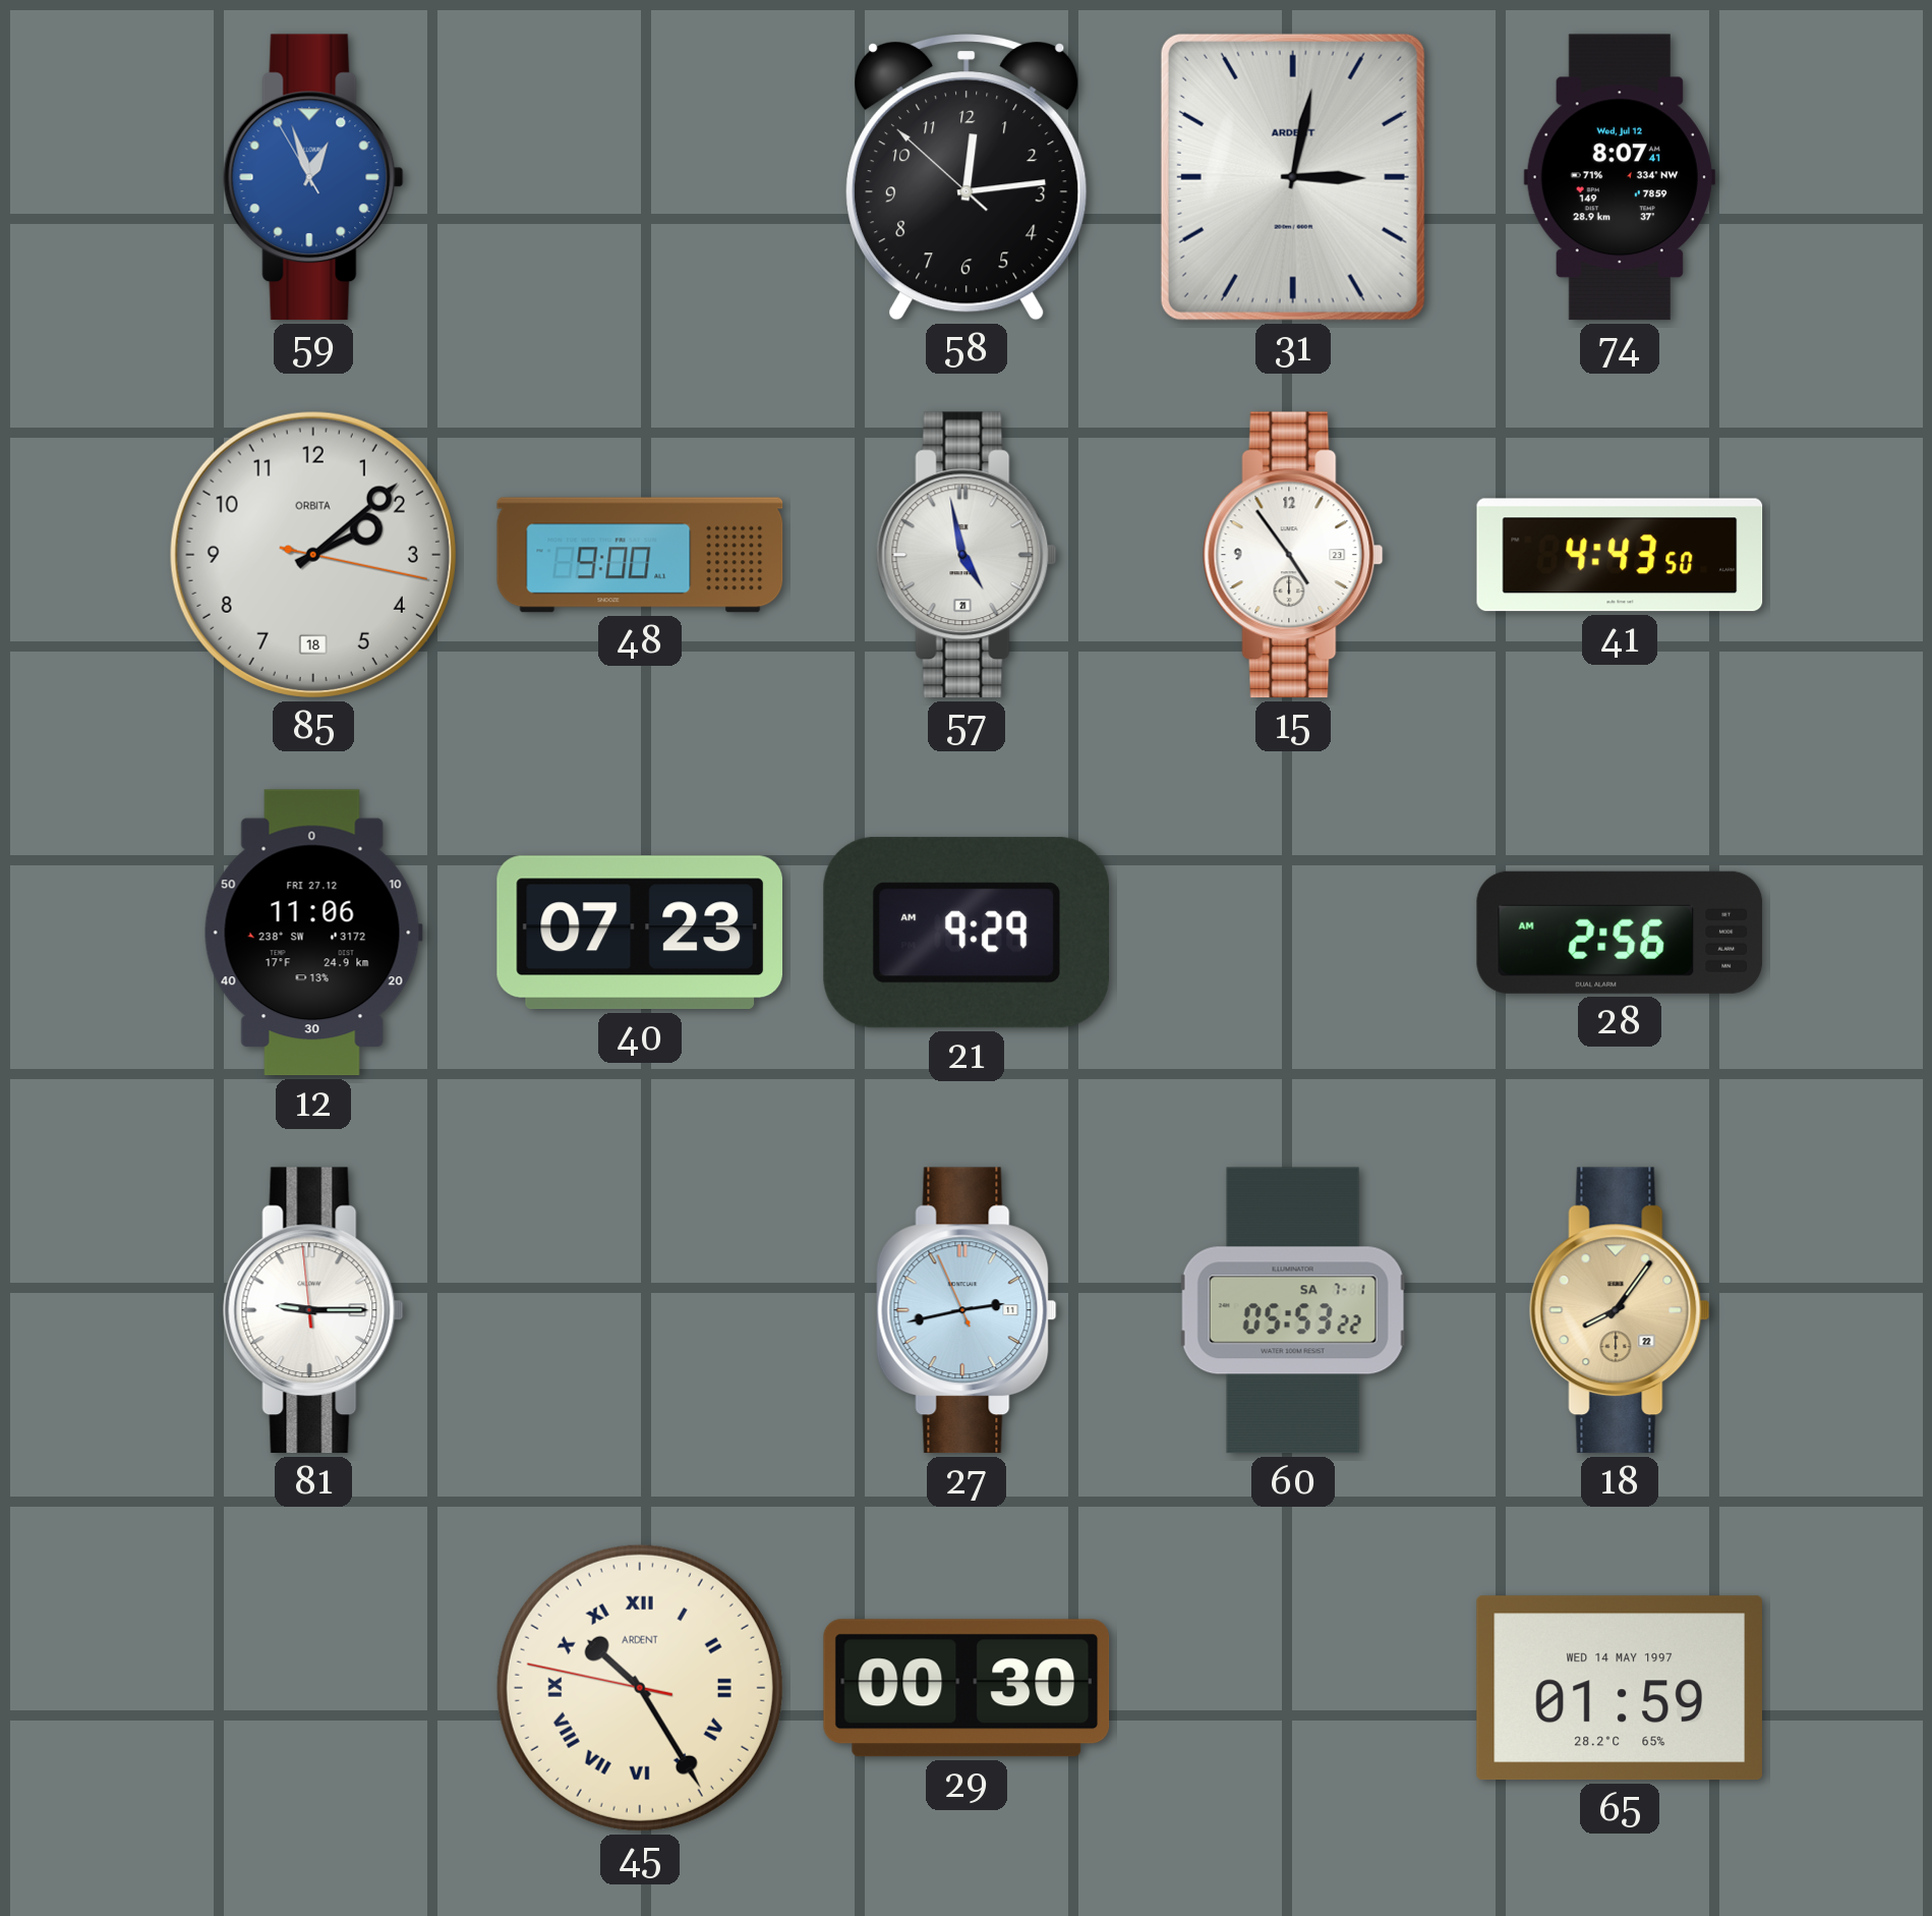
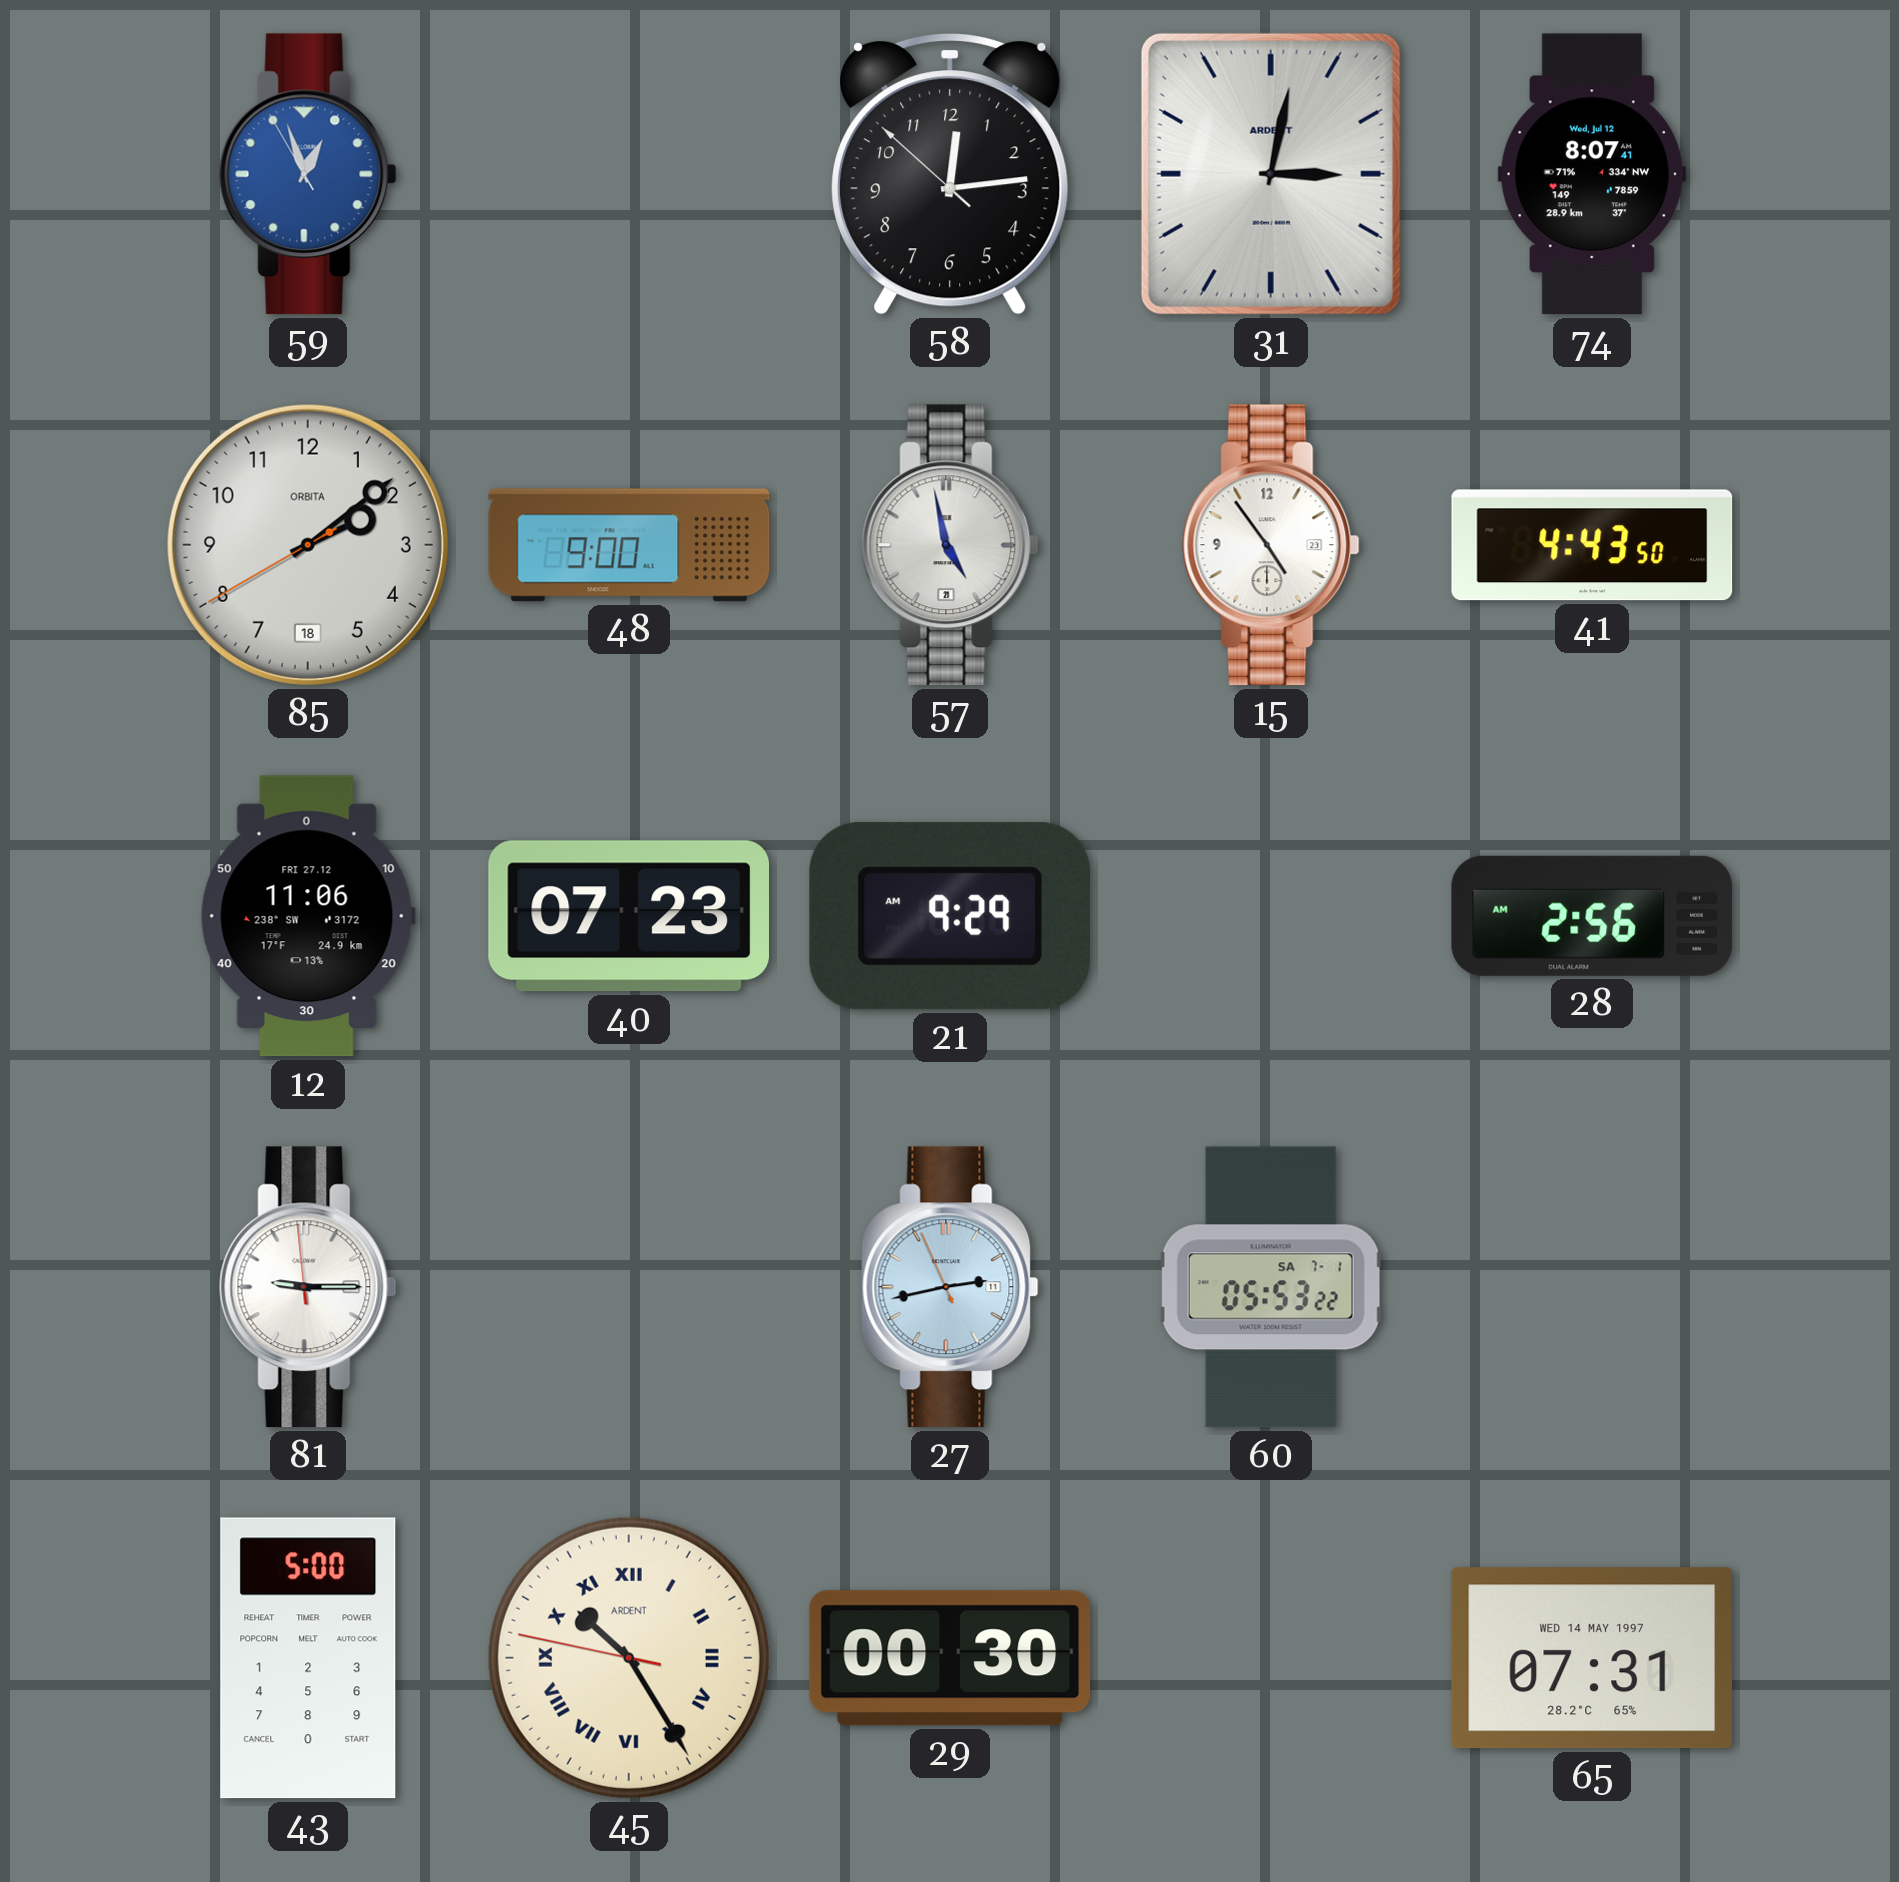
85: 2:08:17 -> 2:08:40
18: 8:06 -> none
43: none -> 5:00
65: 01:59 -> 07:31
